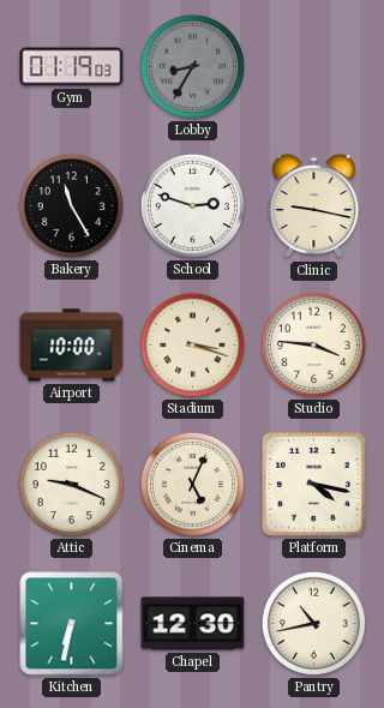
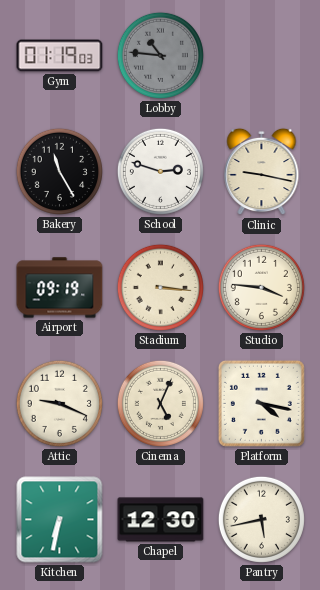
Lobby: 8:35 -> 10:46
Airport: 10:00 -> 09:19
Stadium: 3:18 -> 3:16
Pantry: 10:43 -> 5:43
